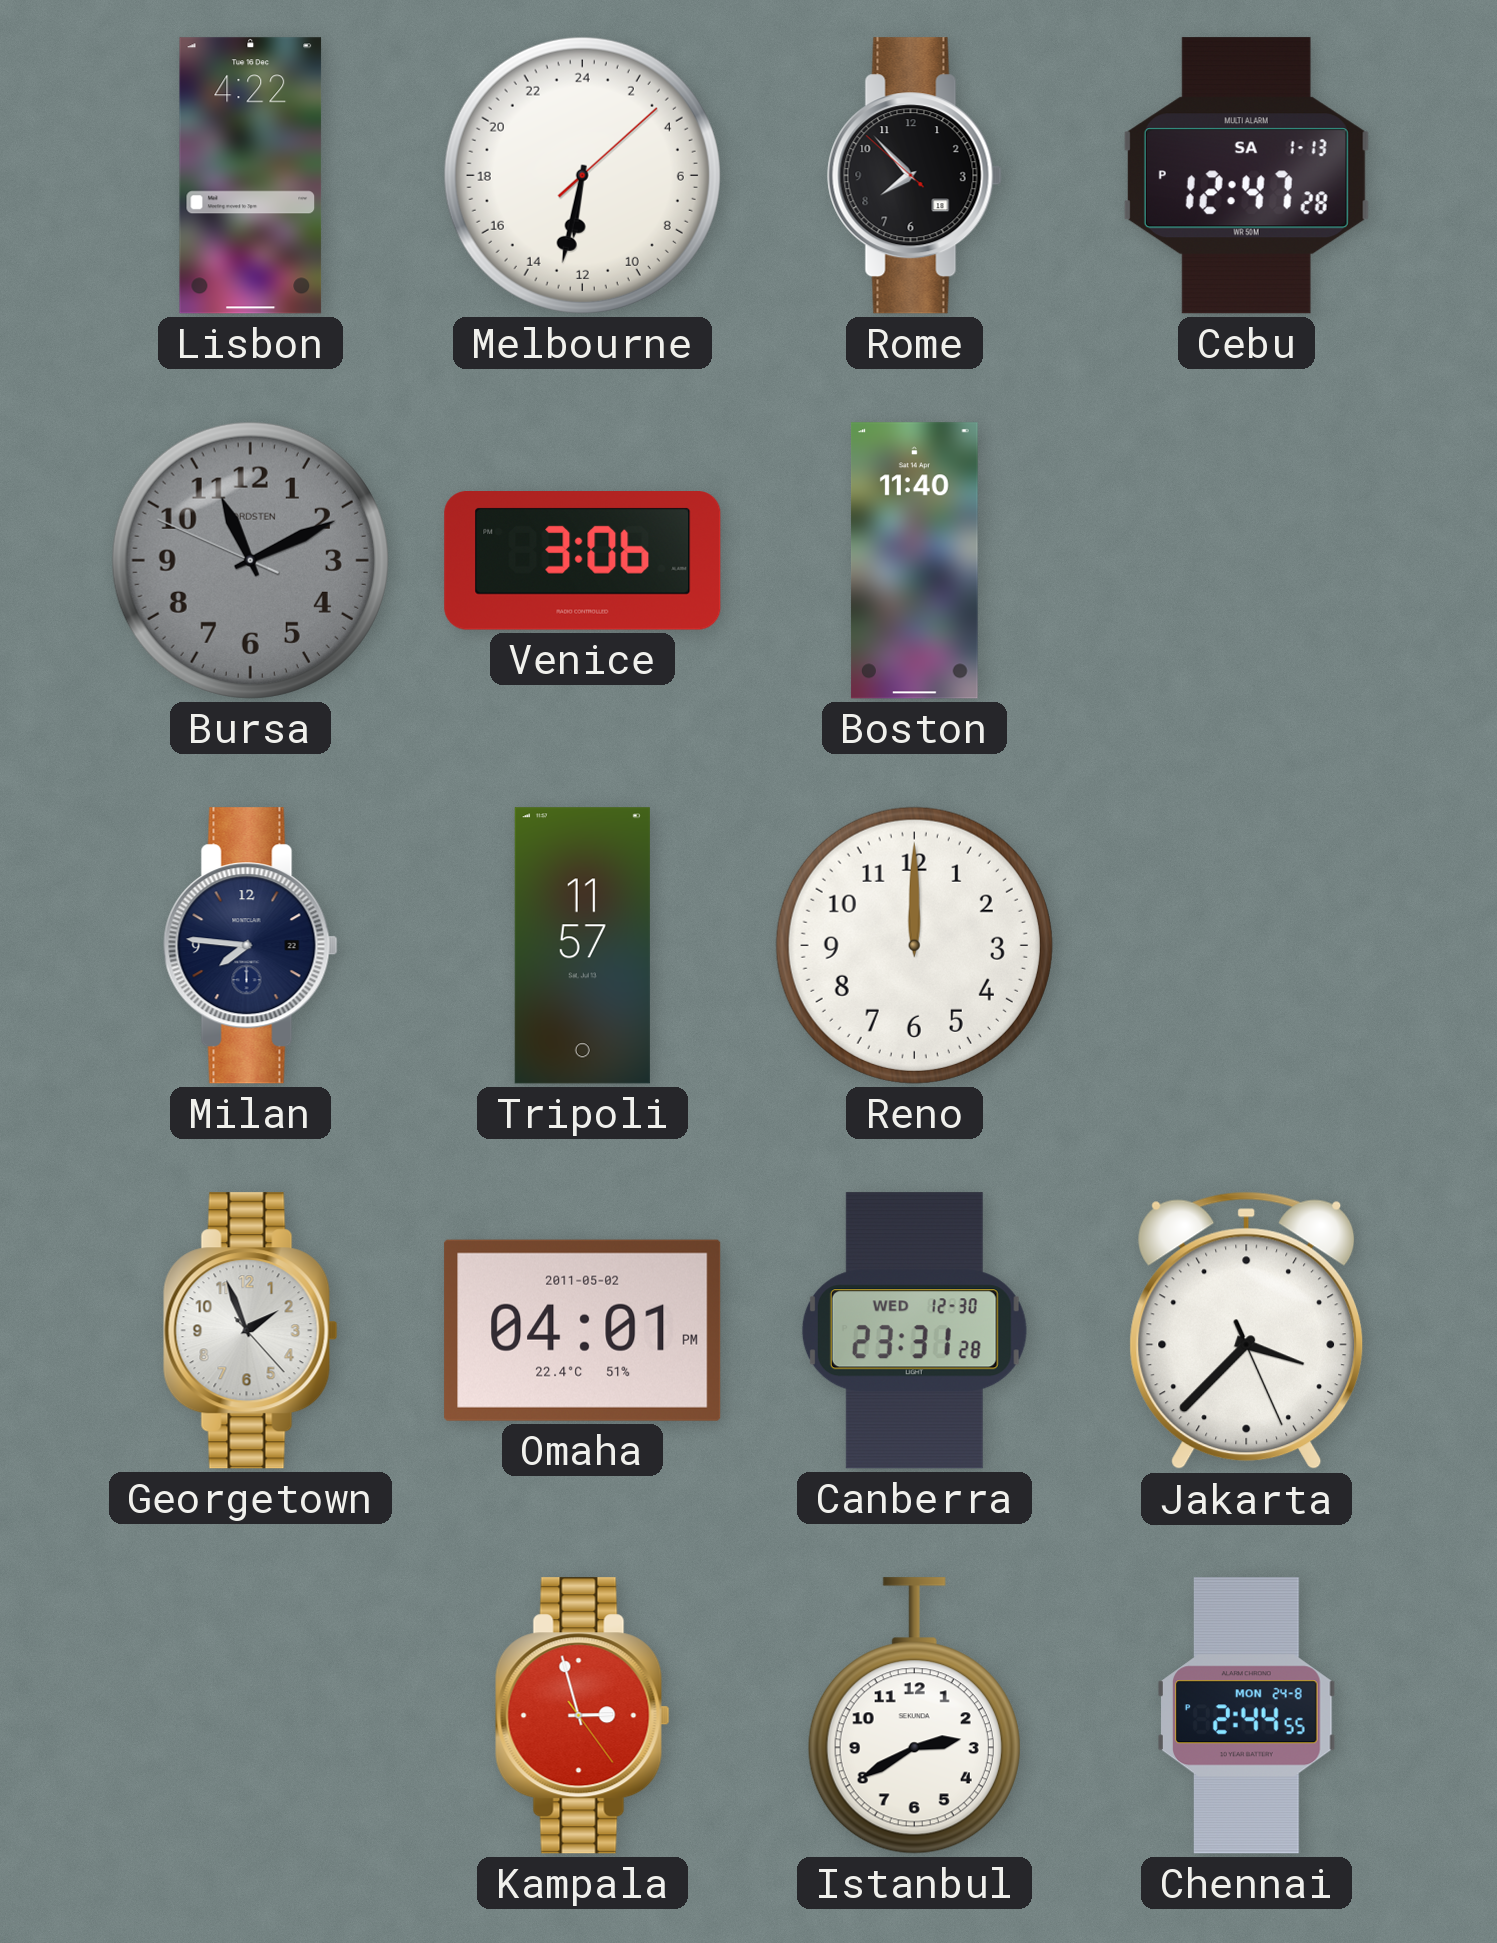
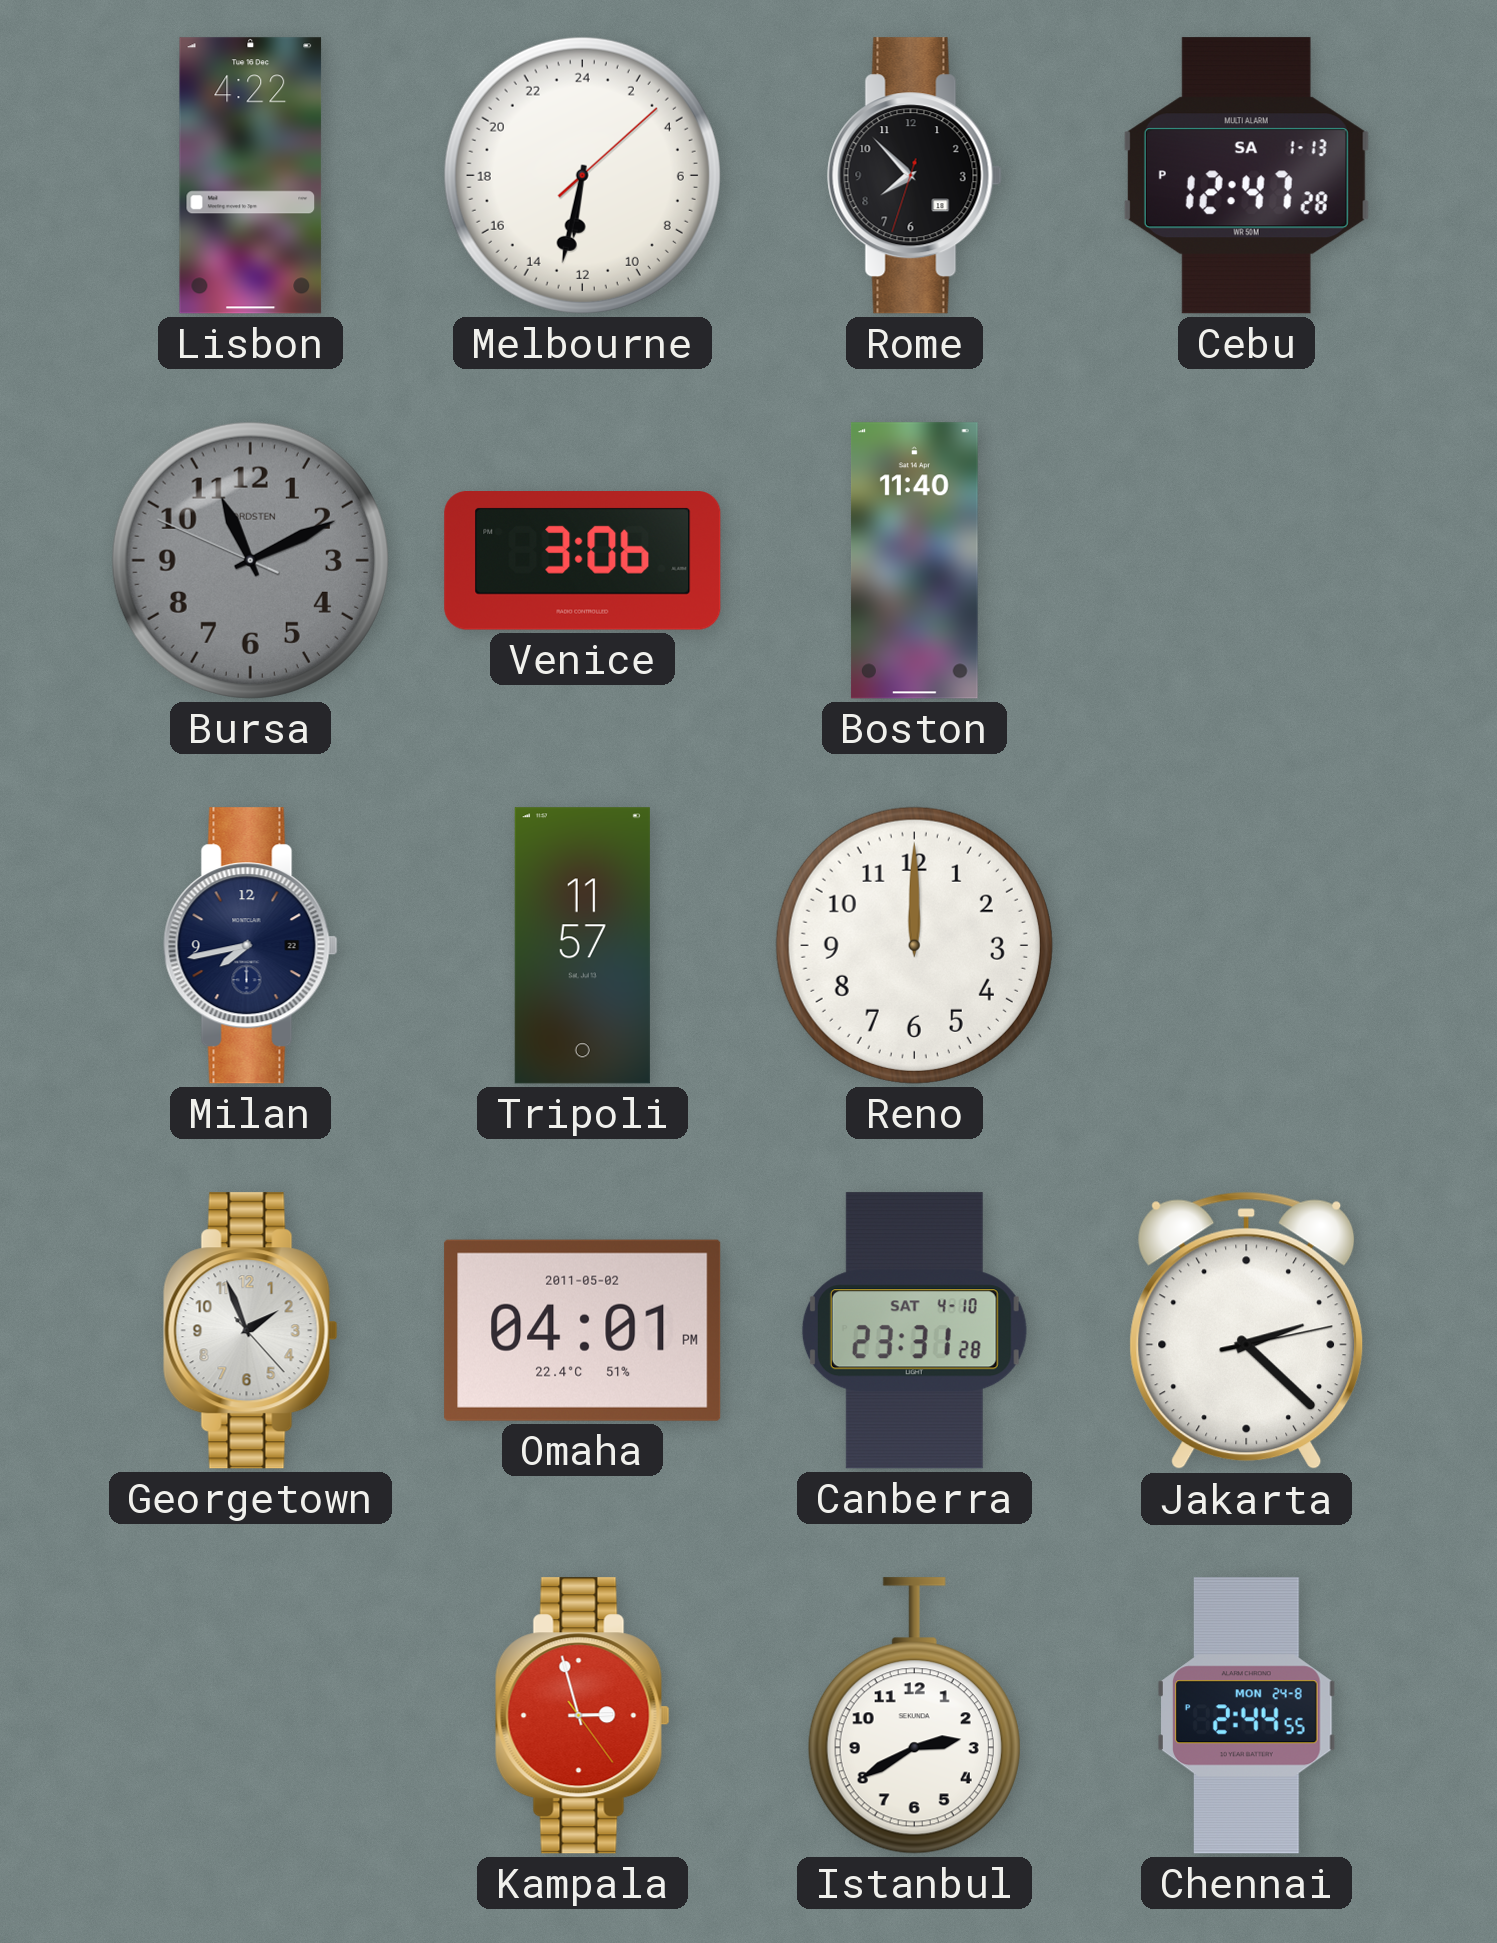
Rome: 7:52:52 -> 7:52:33
Milan: 7:46 -> 7:43
Canberra date: WED 12-30 -> SAT 4-10
Jakarta: 3:37 -> 2:22
